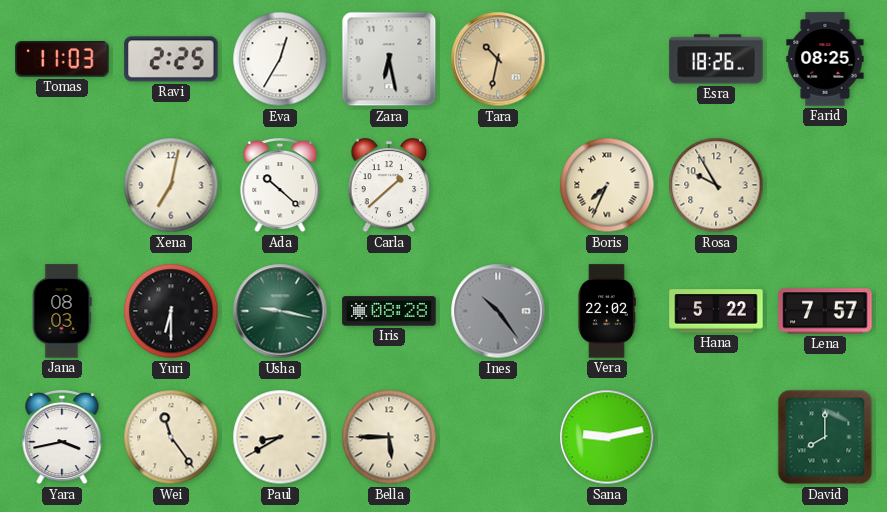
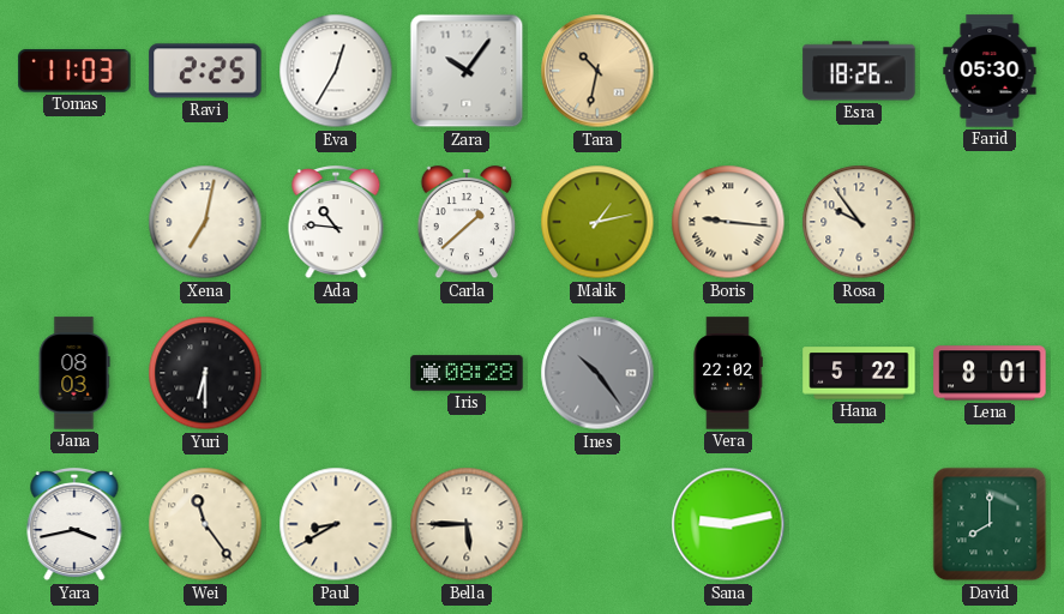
Zara: 6:28 -> 10:06
Farid: 08:25 -> 05:30
Ada: 10:22 -> 10:46
Malik: none -> 1:13
Boris: 7:34 -> 9:16
Rosa: 9:55 -> 9:54
Usha: 9:17 -> none
Lena: 7:57 -> 8:01
